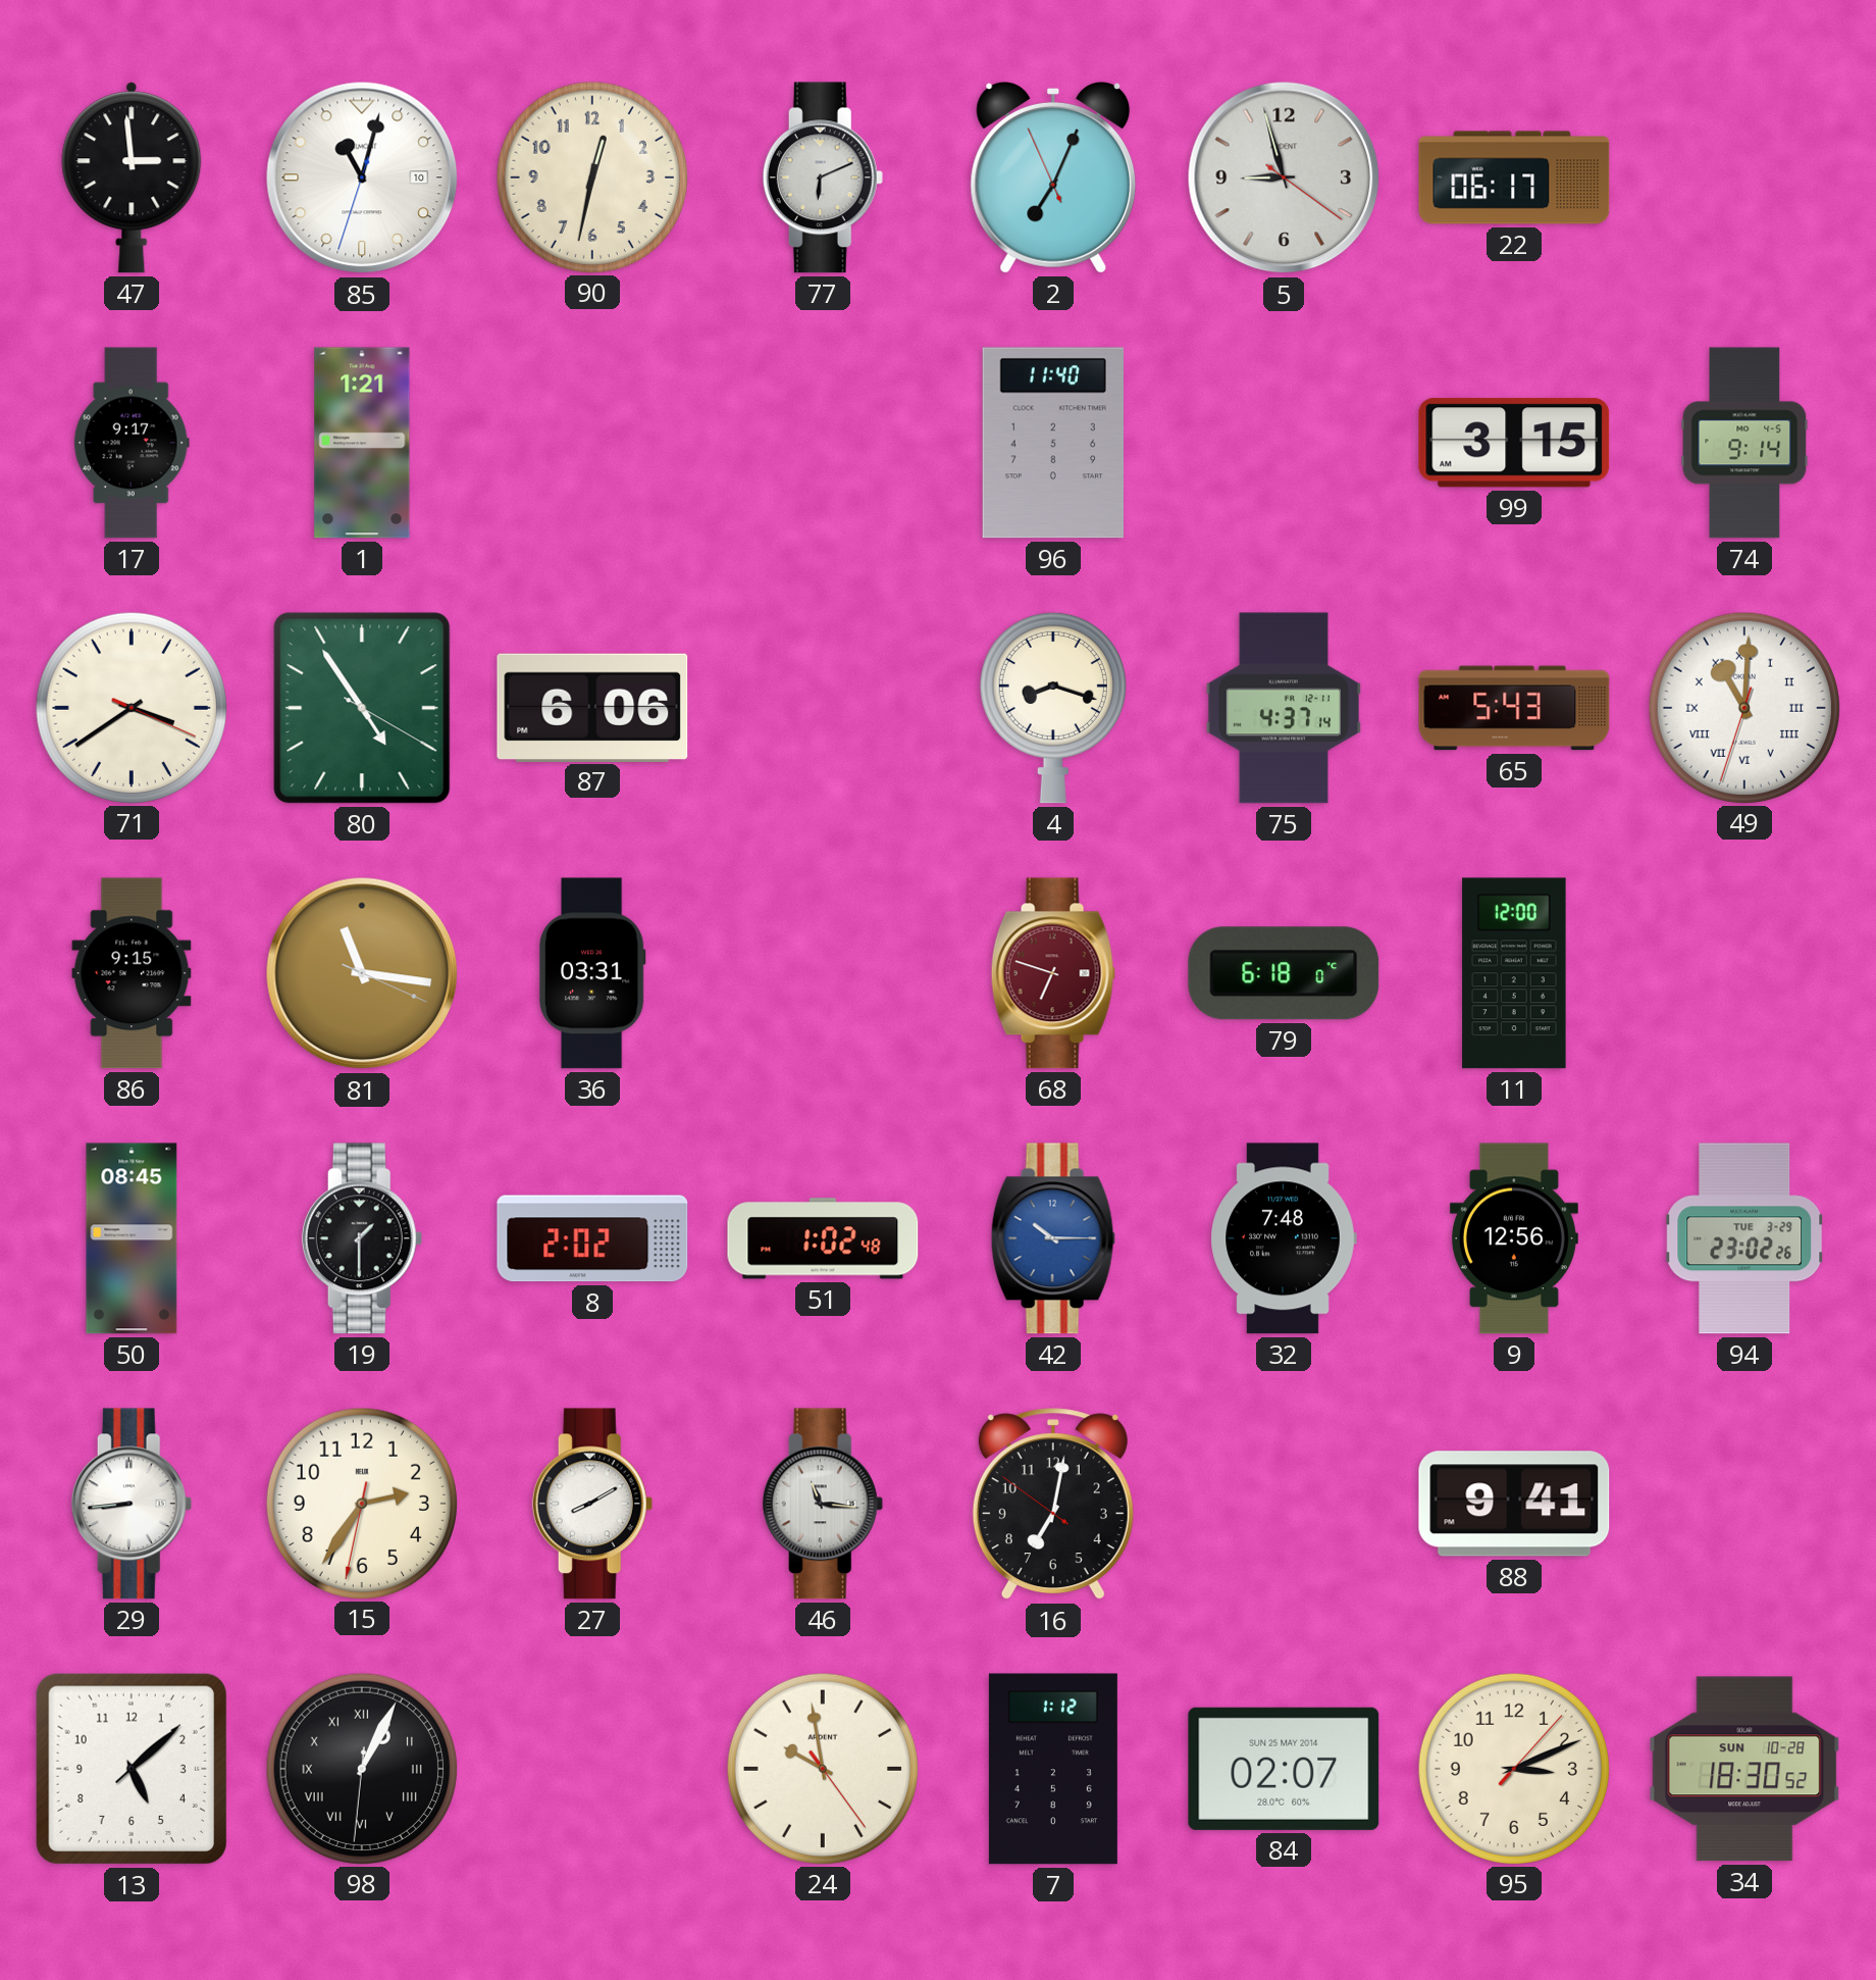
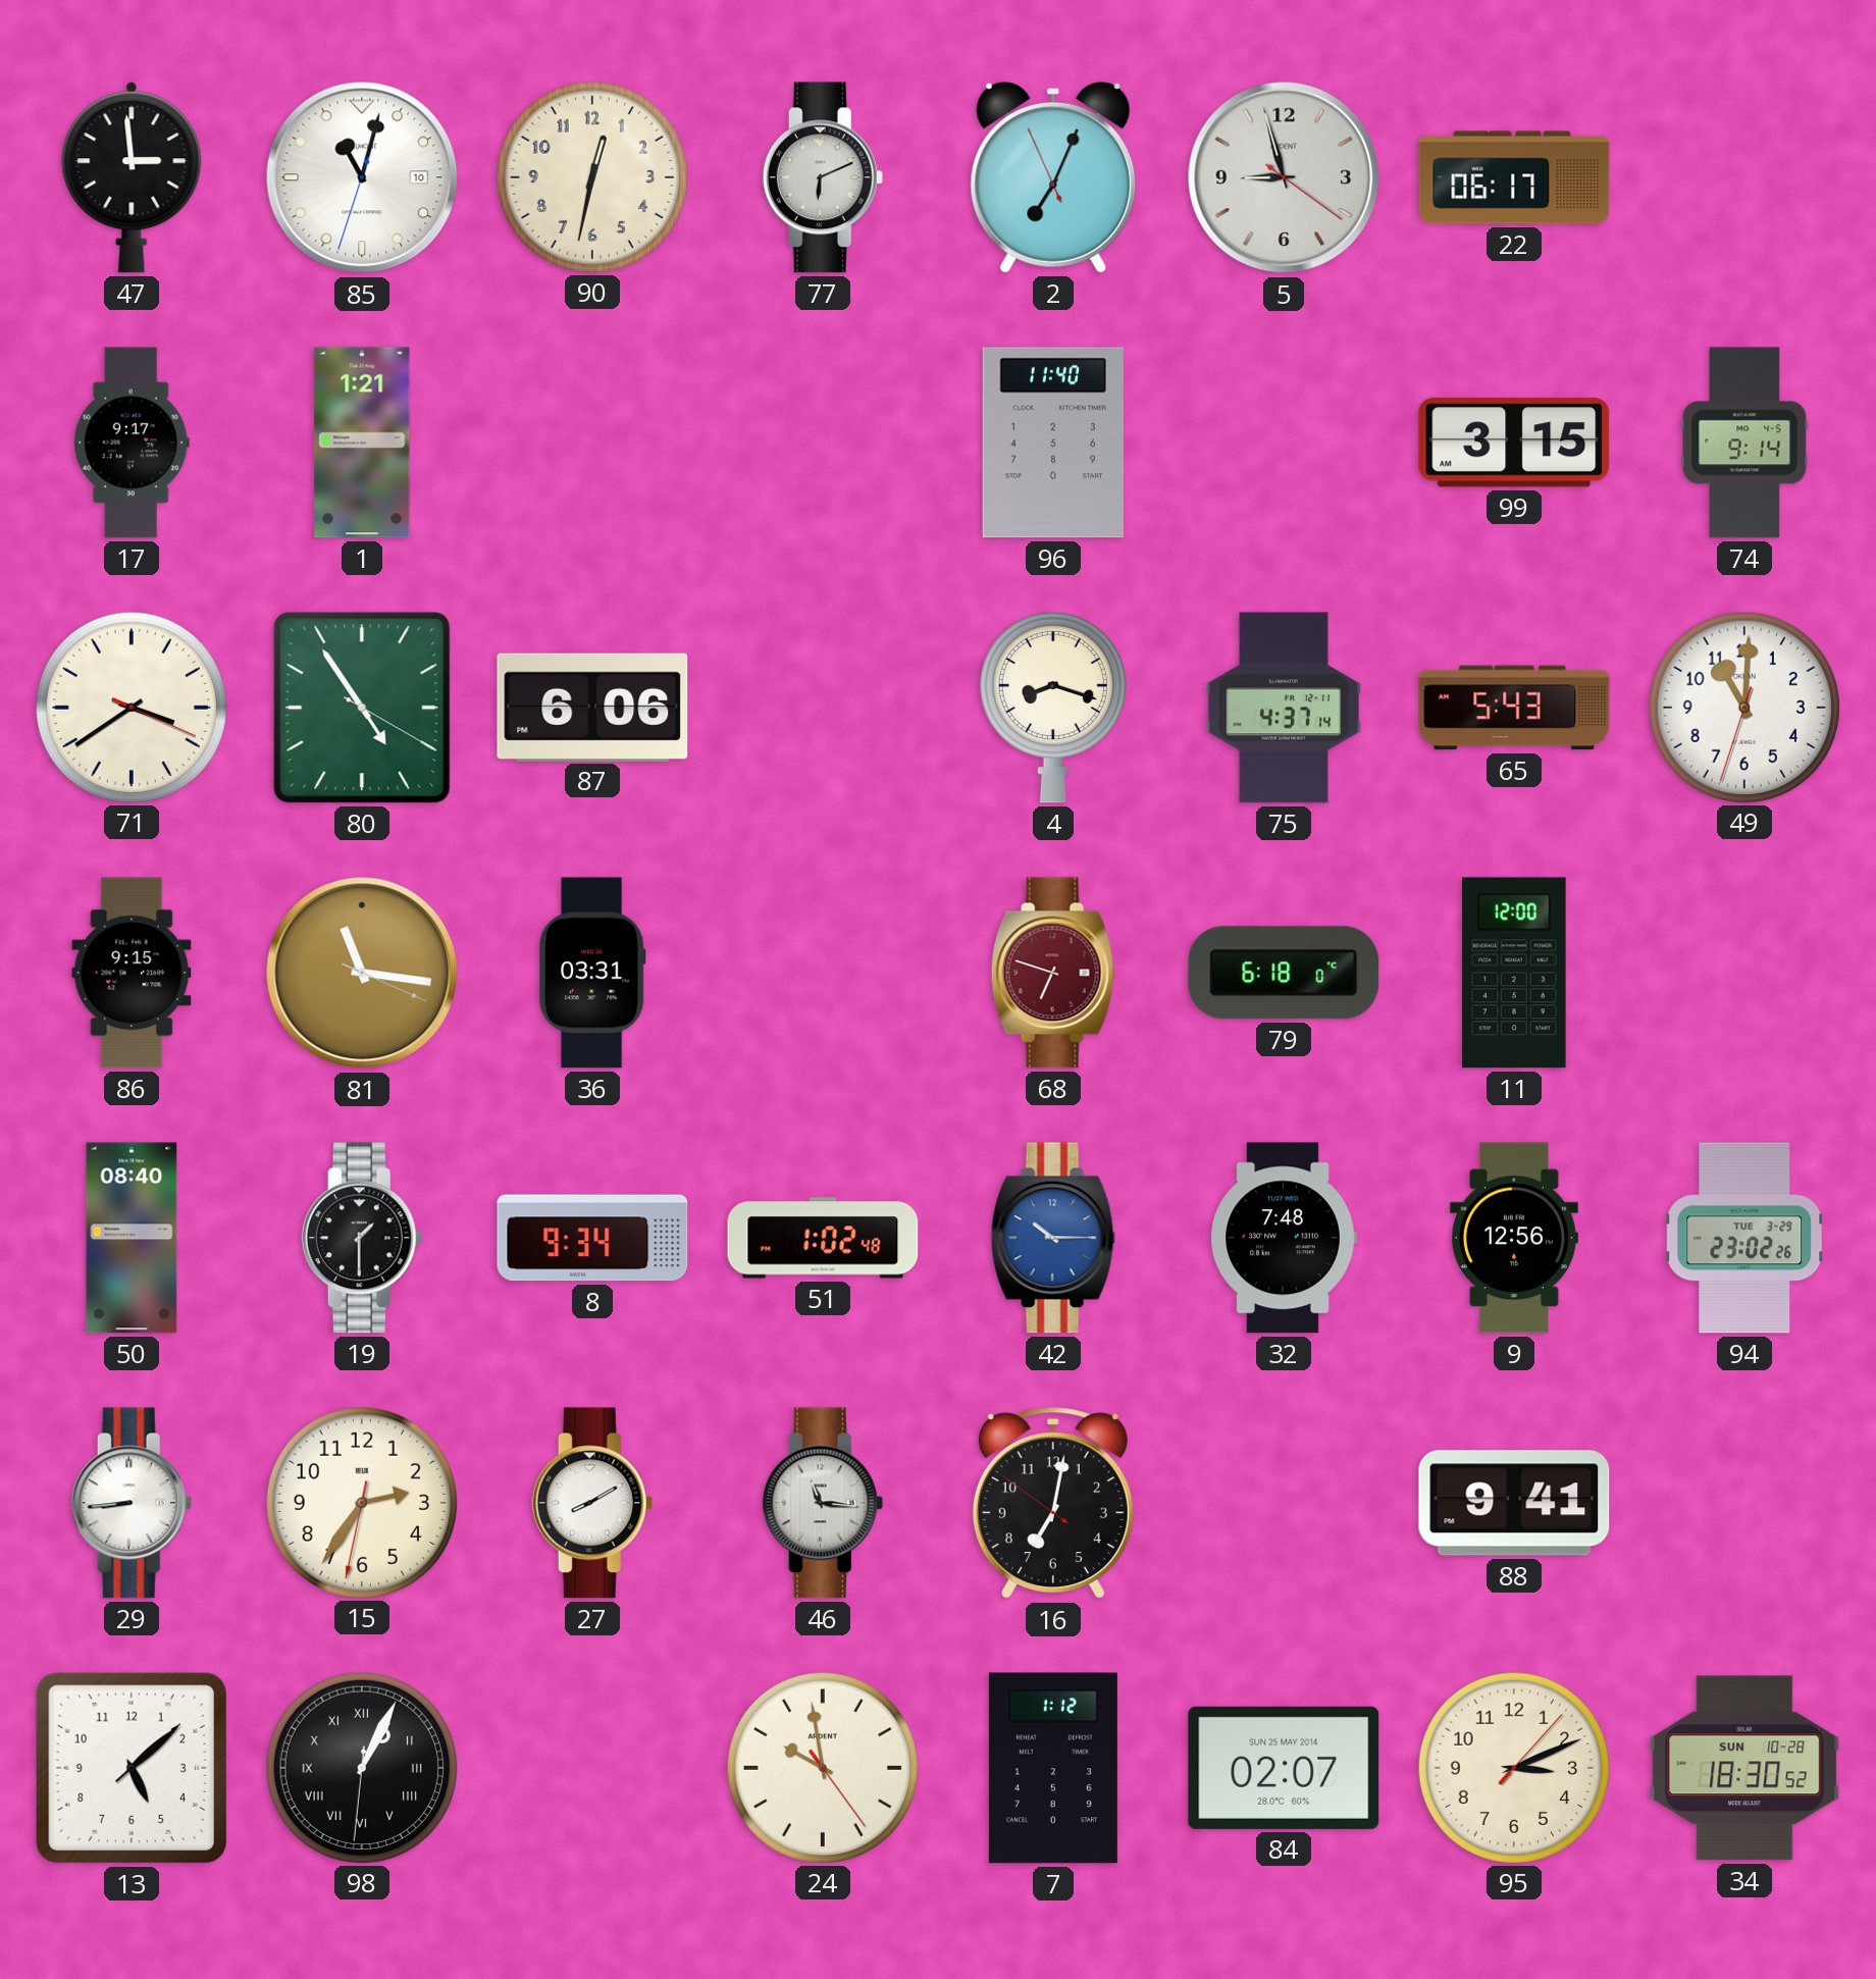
49 numerals: Roman -> Arabic
50: 08:45 -> 08:40
8: 2:02 -> 9:34
